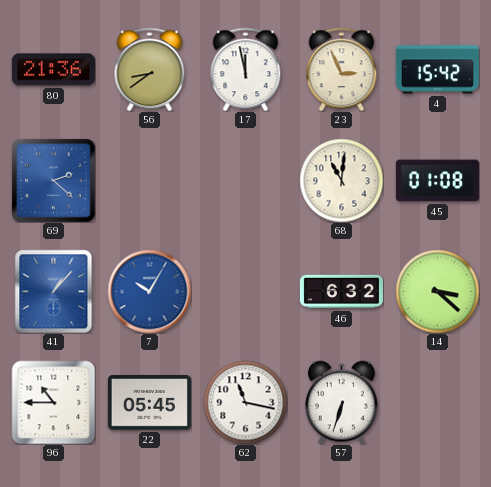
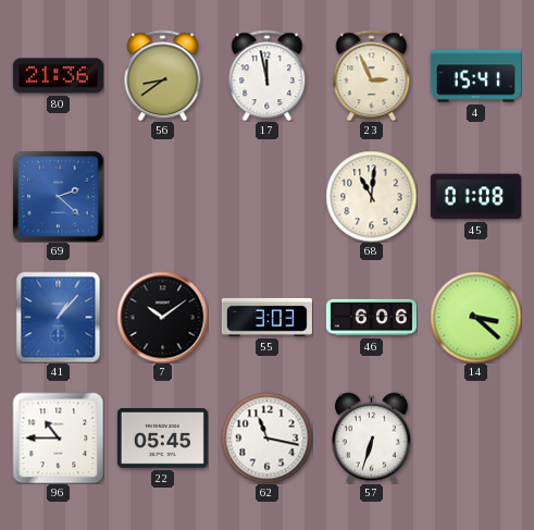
4: 15:42 -> 15:41
7: 10:05 -> 10:09
7 dial: blue -> black
55: none -> 3:03
46: 6:32 -> 6:06
